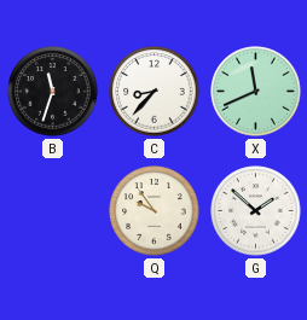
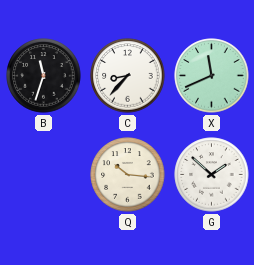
Q: 9:54 -> 10:16
